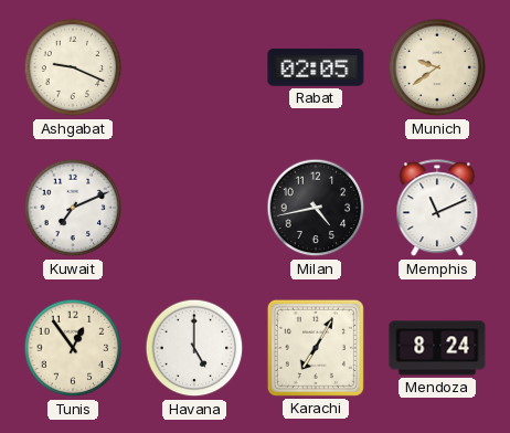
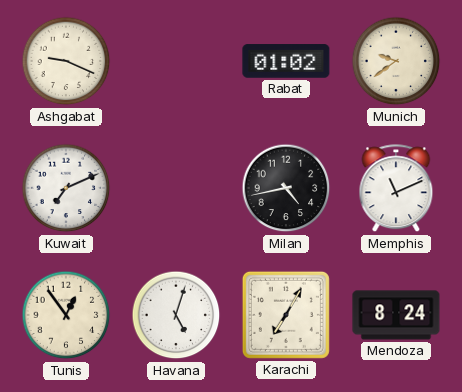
Rabat: 02:05 -> 01:02
Havana: 5:00 -> 5:03
